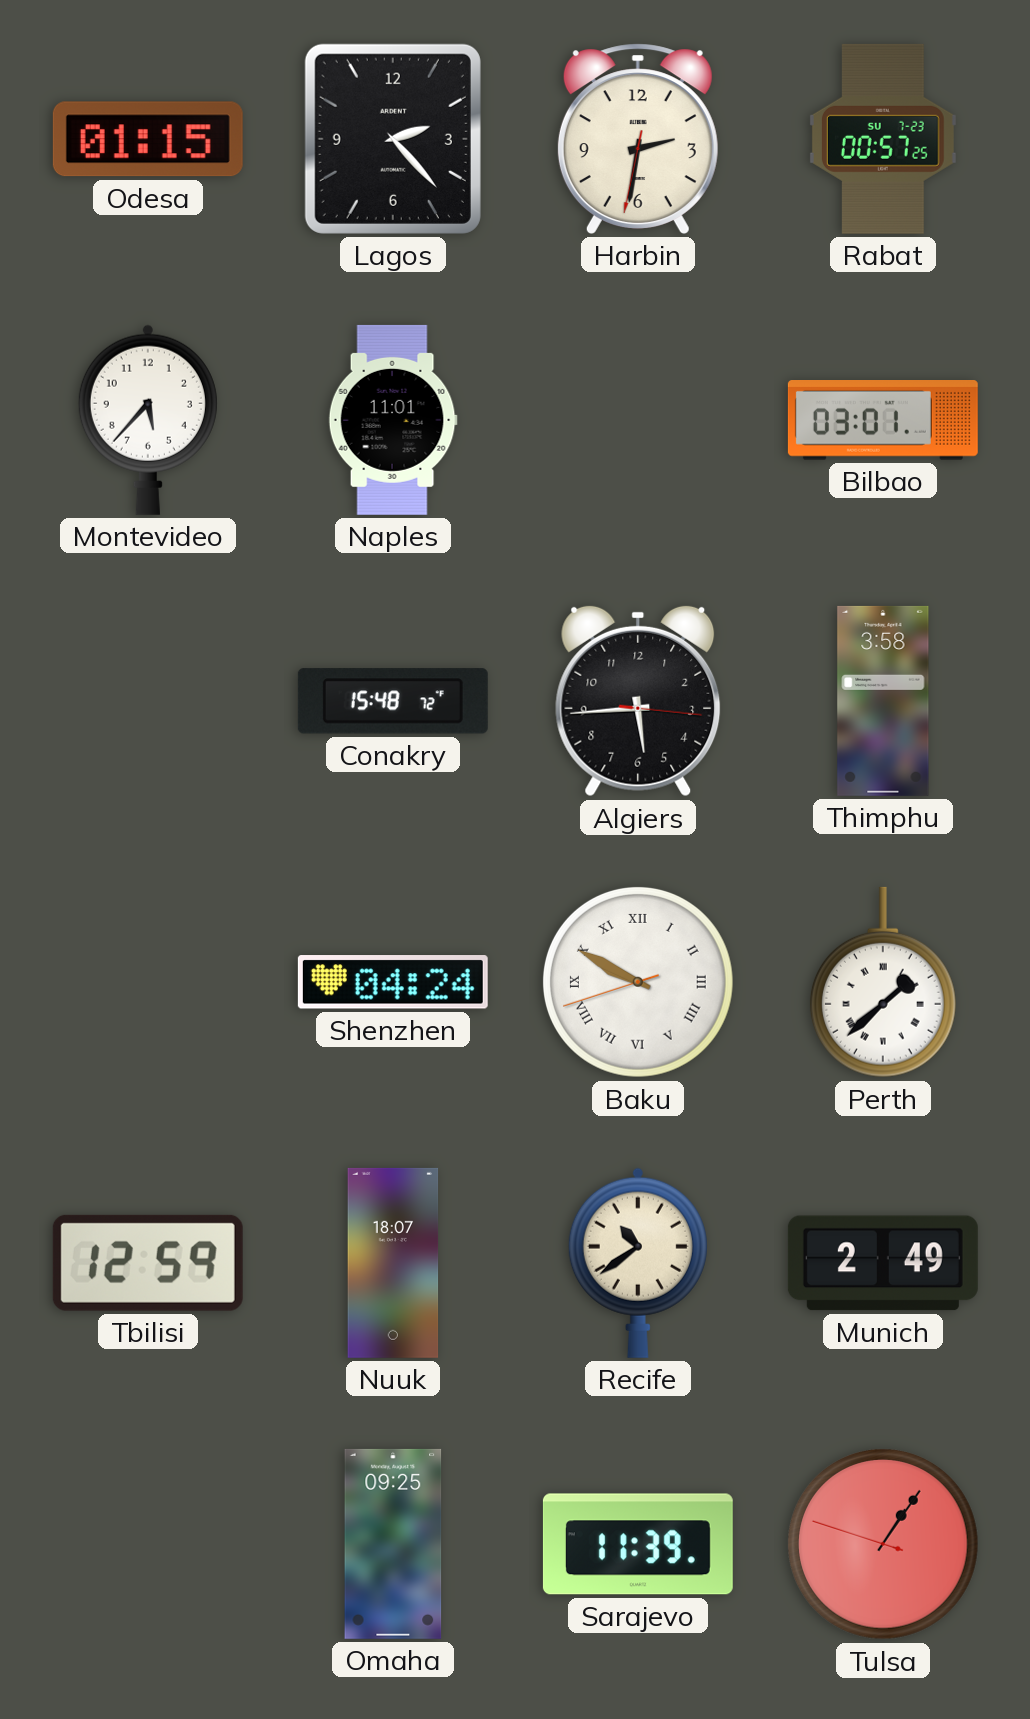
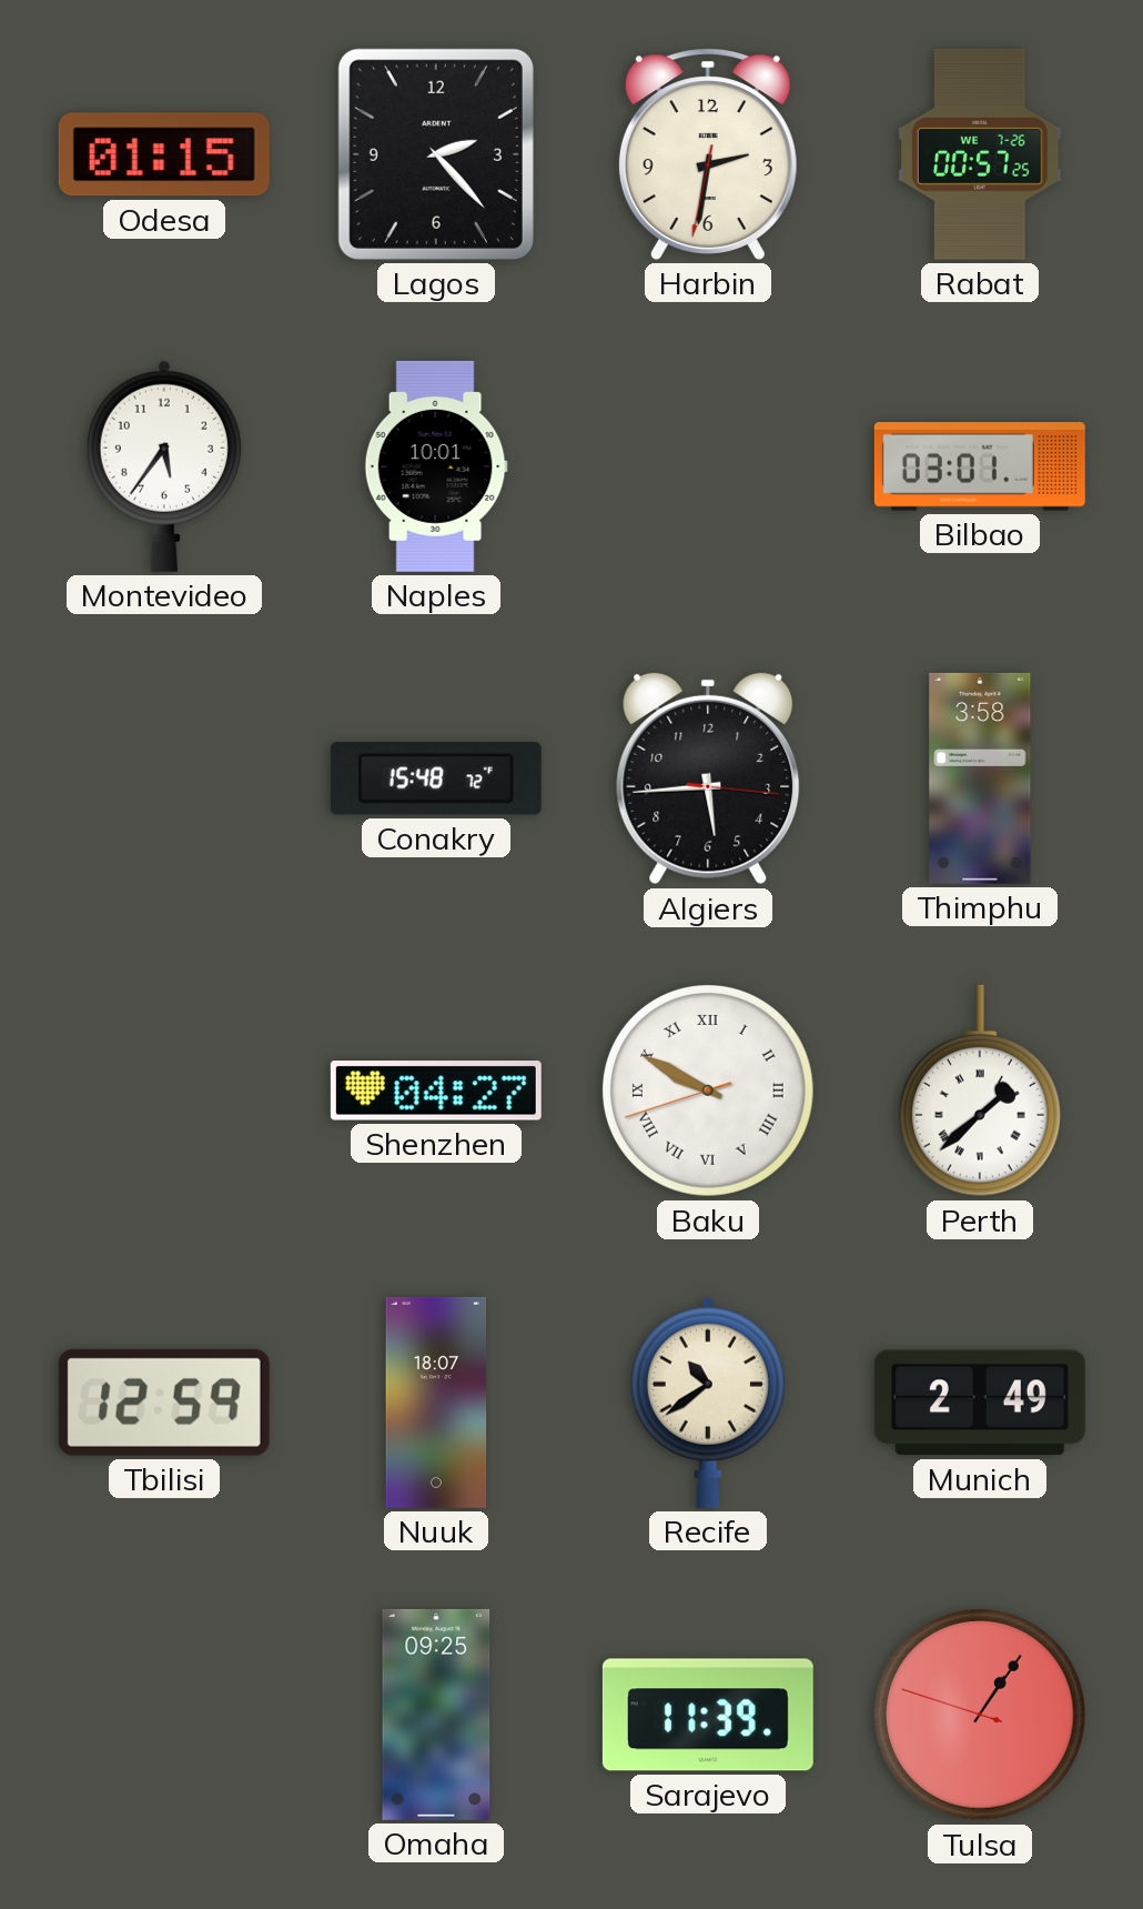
Rabat date: SU 7-23 -> WE 7-26
Montevideo: 5:37 -> 5:36
Naples: 11:01 -> 10:01
Shenzhen: 04:24 -> 04:27
